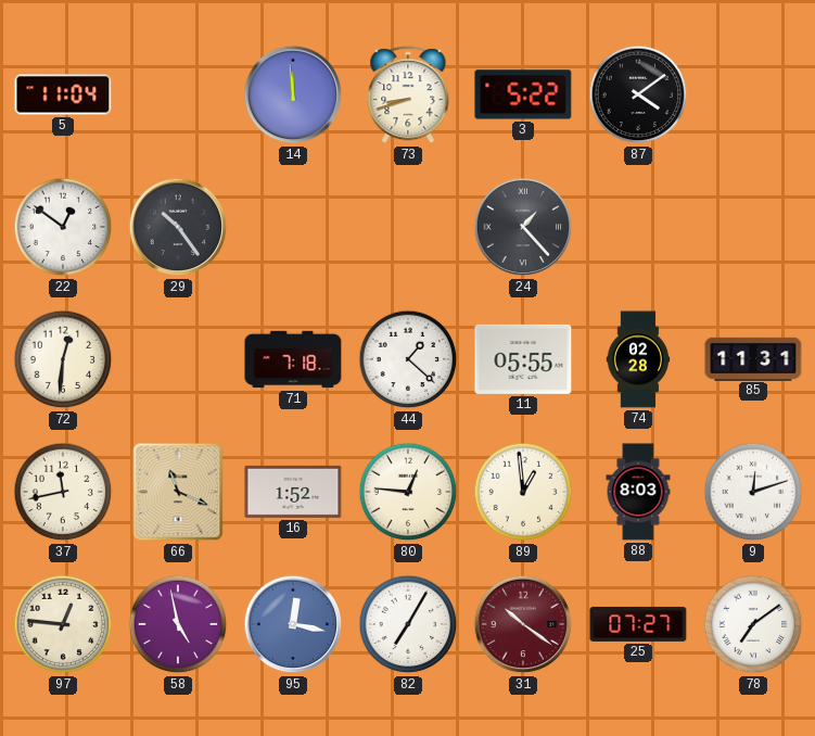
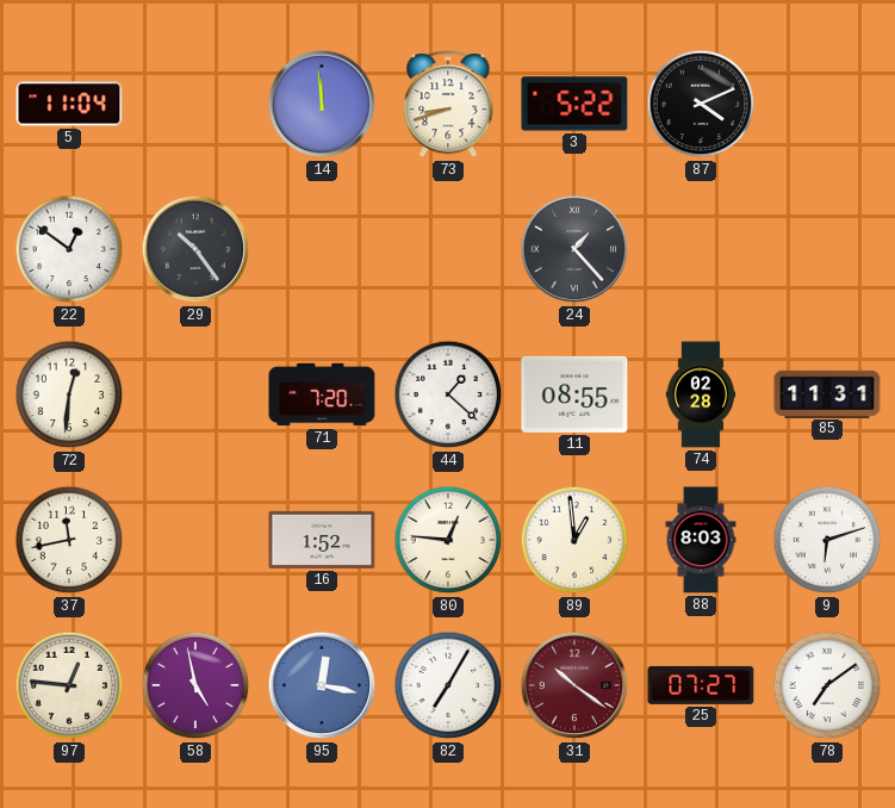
87: 4:09 -> 4:11
71: 7:18 -> 7:20
11: 05:55 -> 08:55
66: 11:19 -> none
9: 12:12 -> 6:12
